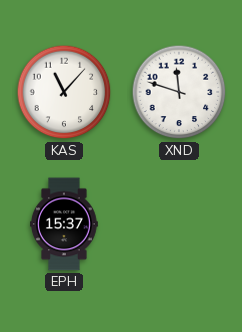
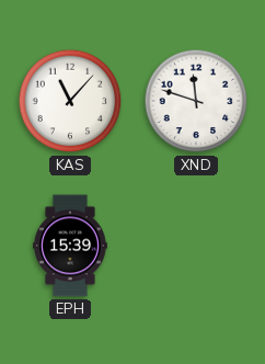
EPH: 15:37 -> 15:39
